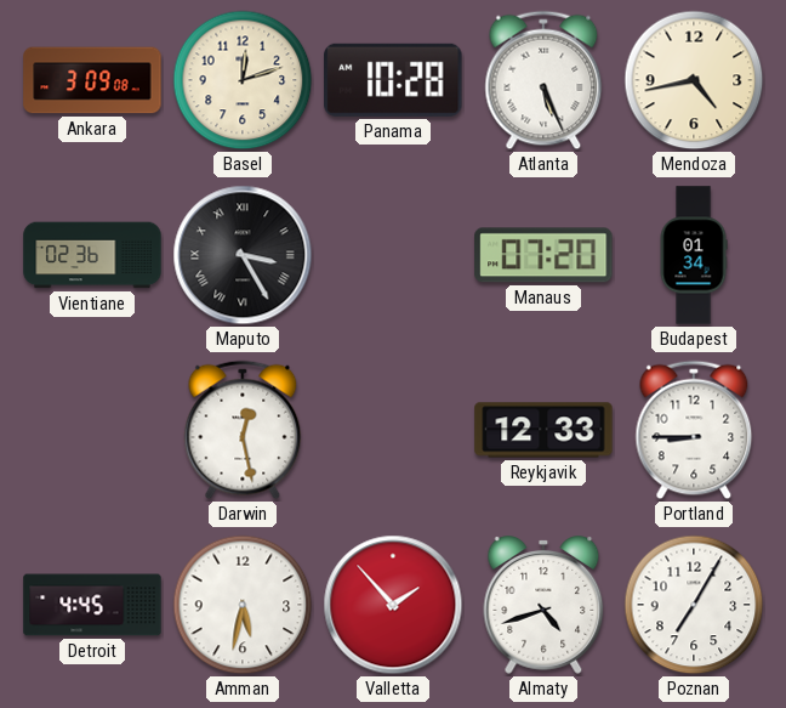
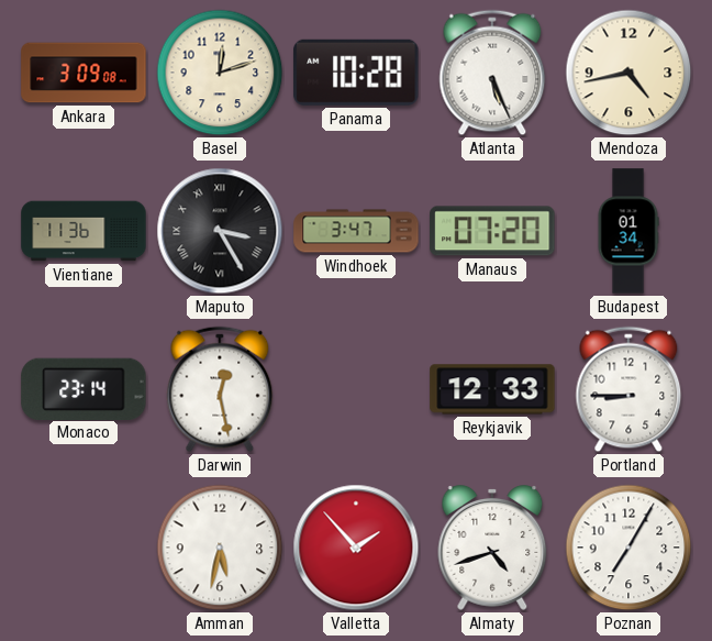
Vientiane: 02:36 -> 11:36
Windhoek: none -> 3:47
Monaco: none -> 23:14
Detroit: 4:45 -> none
